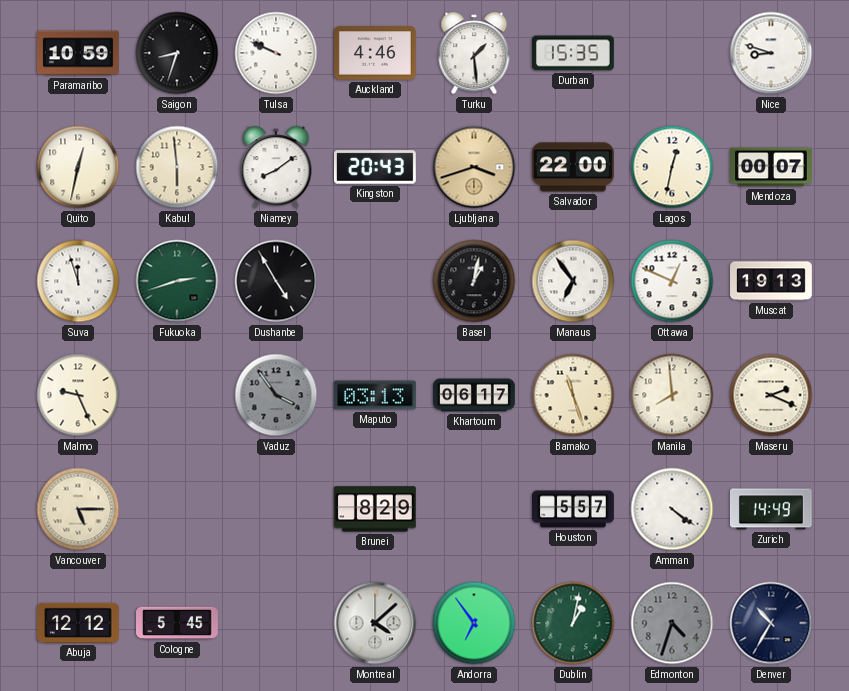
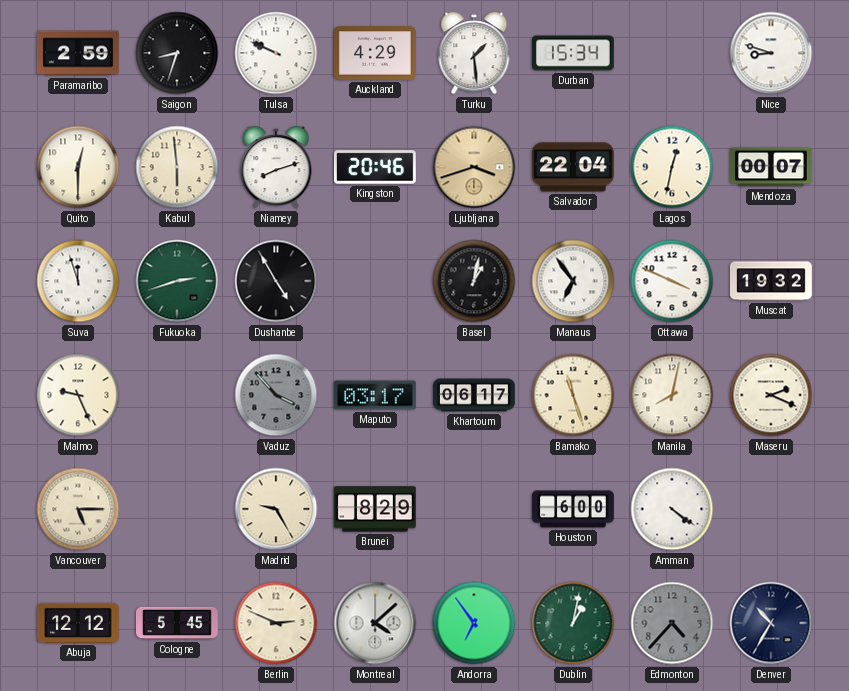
Paramaribo: 10:59 -> 2:59
Auckland: 4:46 -> 4:29
Durban: 15:35 -> 15:34
Quito: 12:32 -> 12:30
Niamey: 8:09 -> 8:12
Kingston: 20:43 -> 20:46
Salvador: 22:00 -> 22:04
Ottawa: 12:49 -> 3:49
Muscat: 19:13 -> 19:32
Vaduz: 3:54 -> 3:53
Maputo: 03:13 -> 03:17
Manila: 7:59 -> 8:02
Madrid: none -> 9:25
Houston: 5:57 -> 6:00
Zurich: 14:49 -> none
Berlin: none -> 2:49
Edmonton: 4:33 -> 4:37
